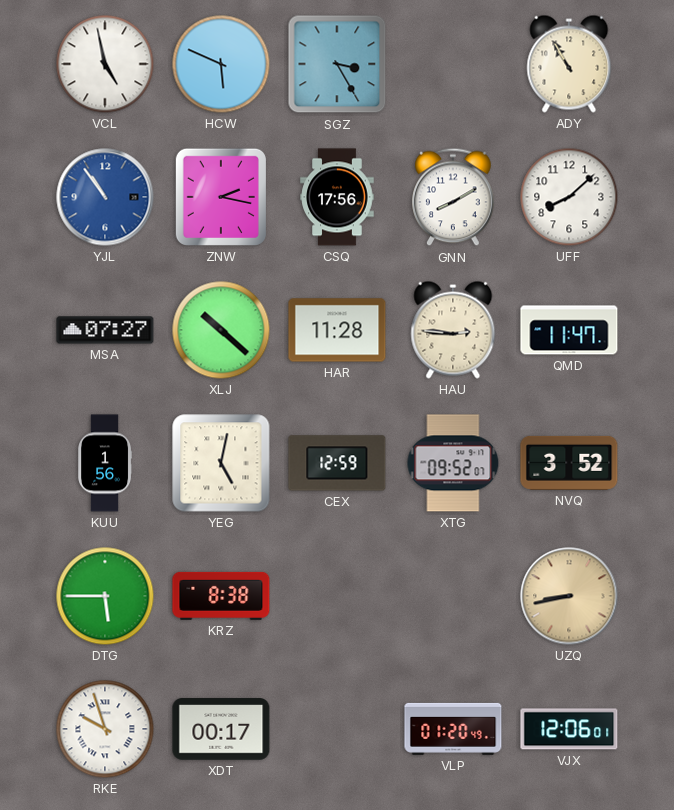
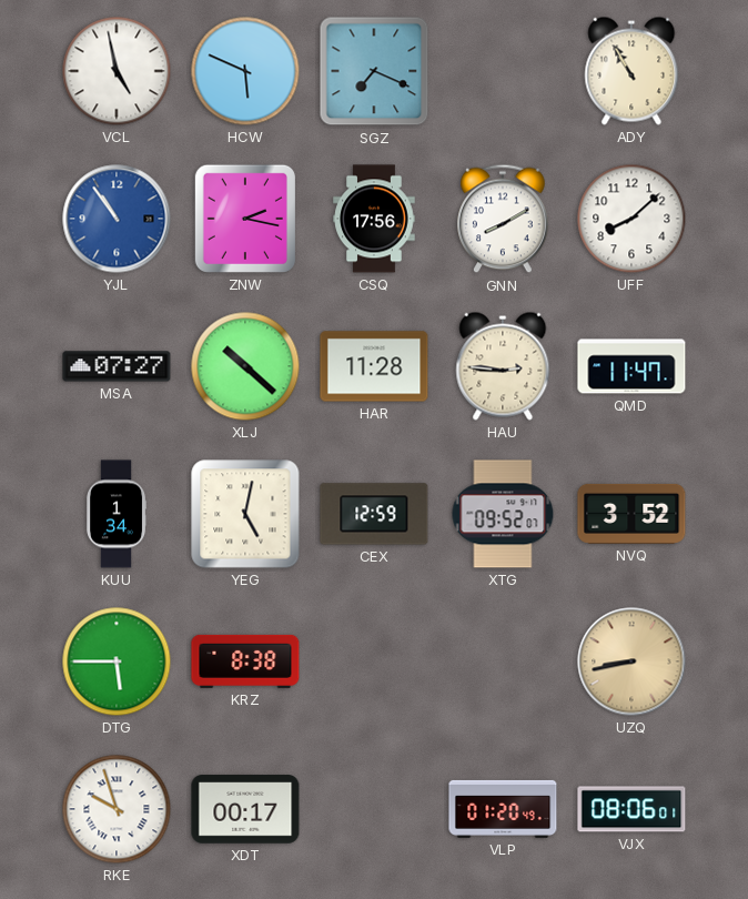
SGZ: 3:25 -> 7:19
KUU: 1:56 -> 1:34
VJX: 12:06 -> 08:06
